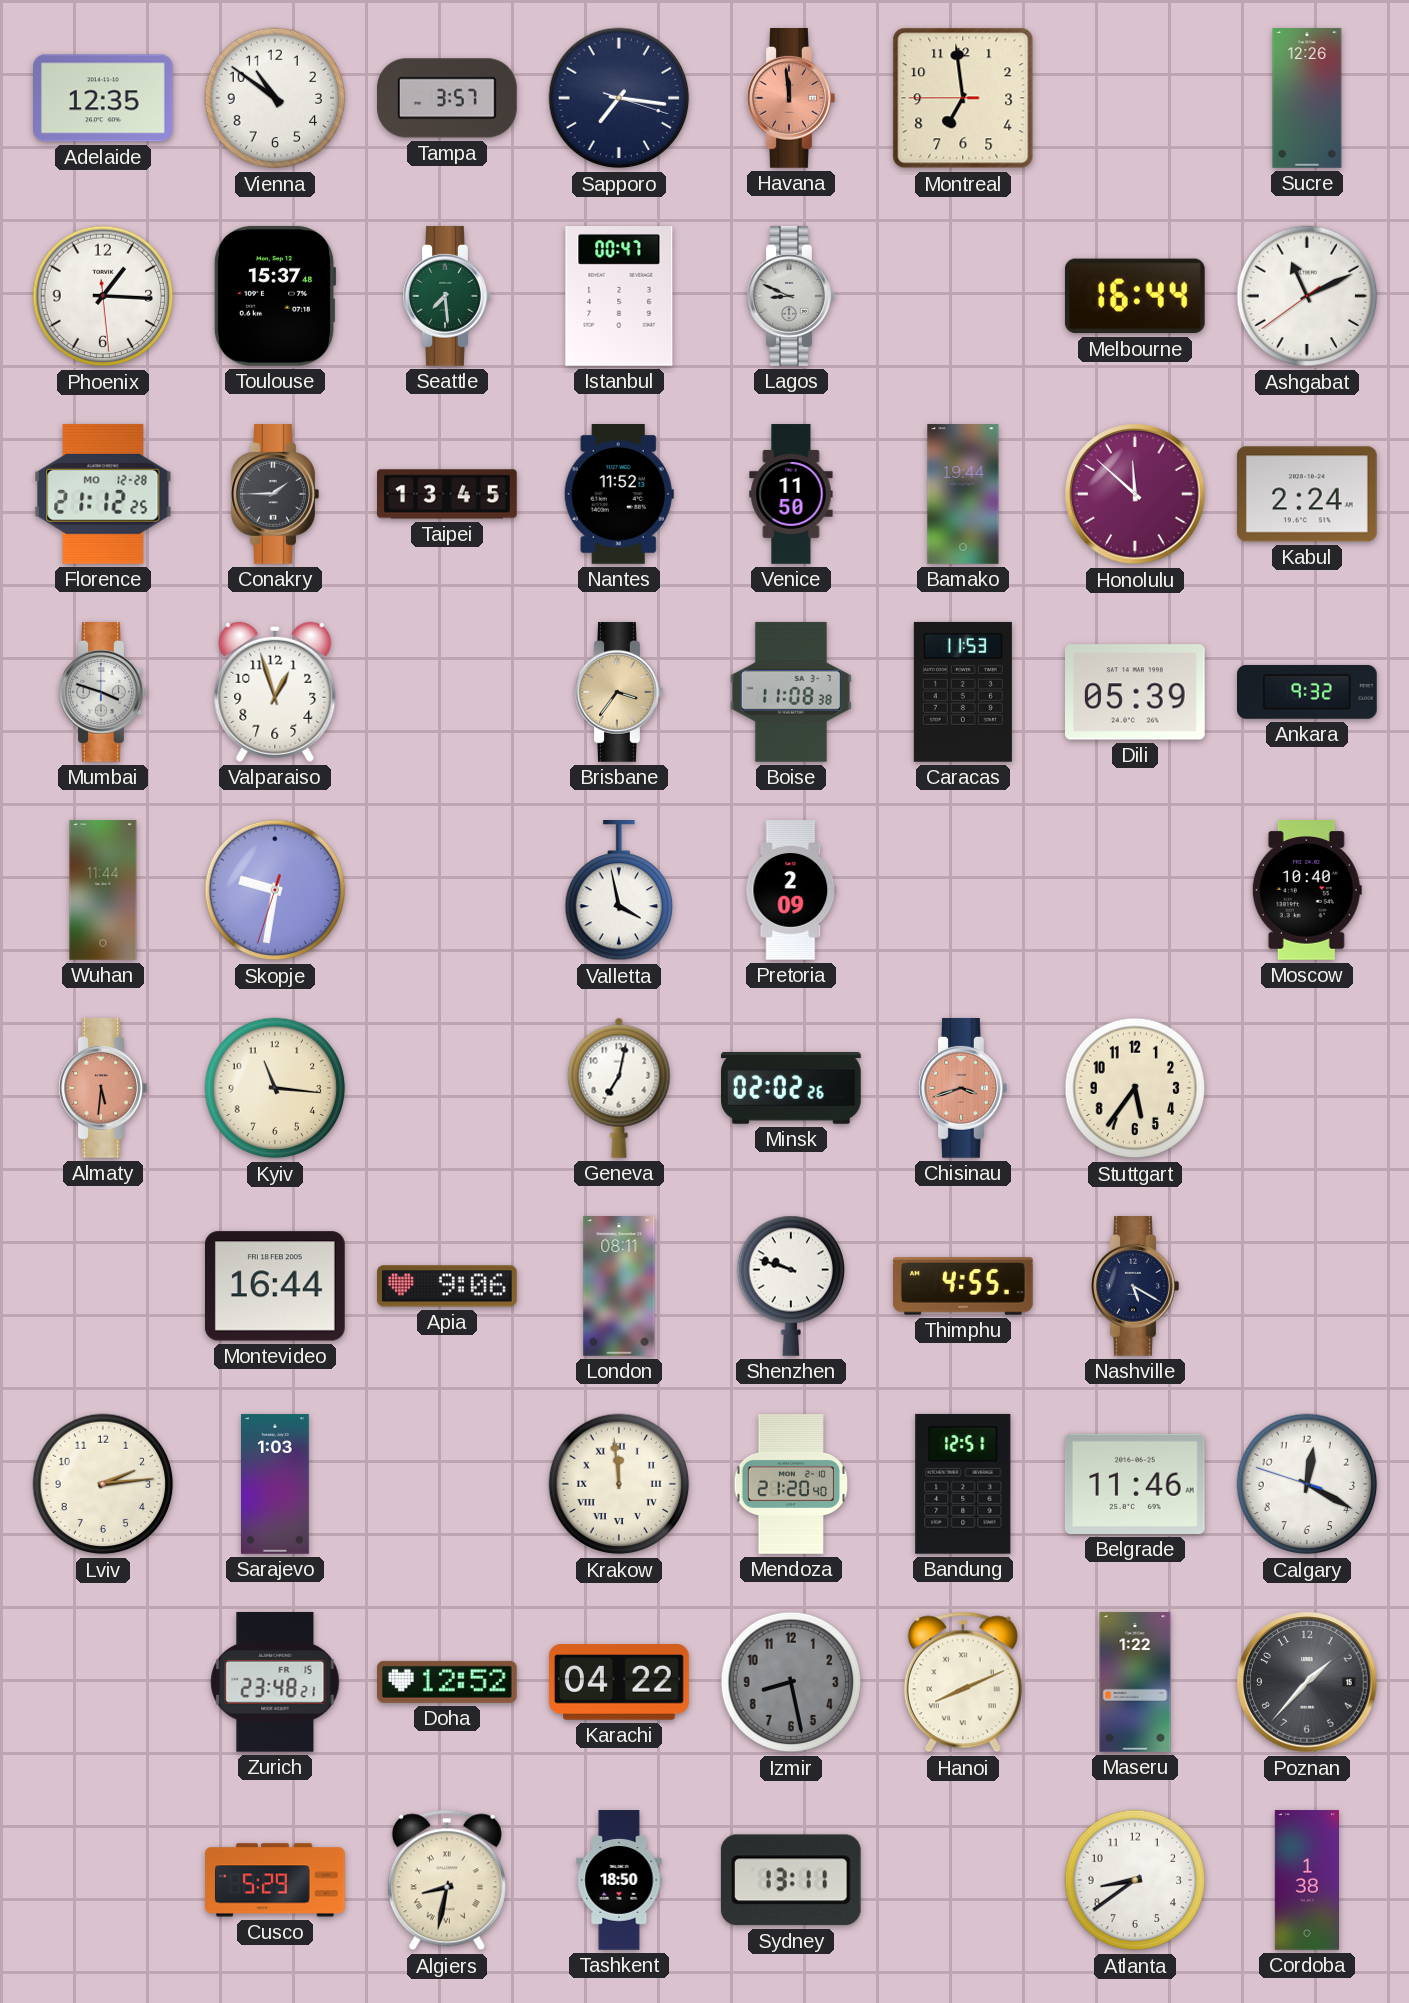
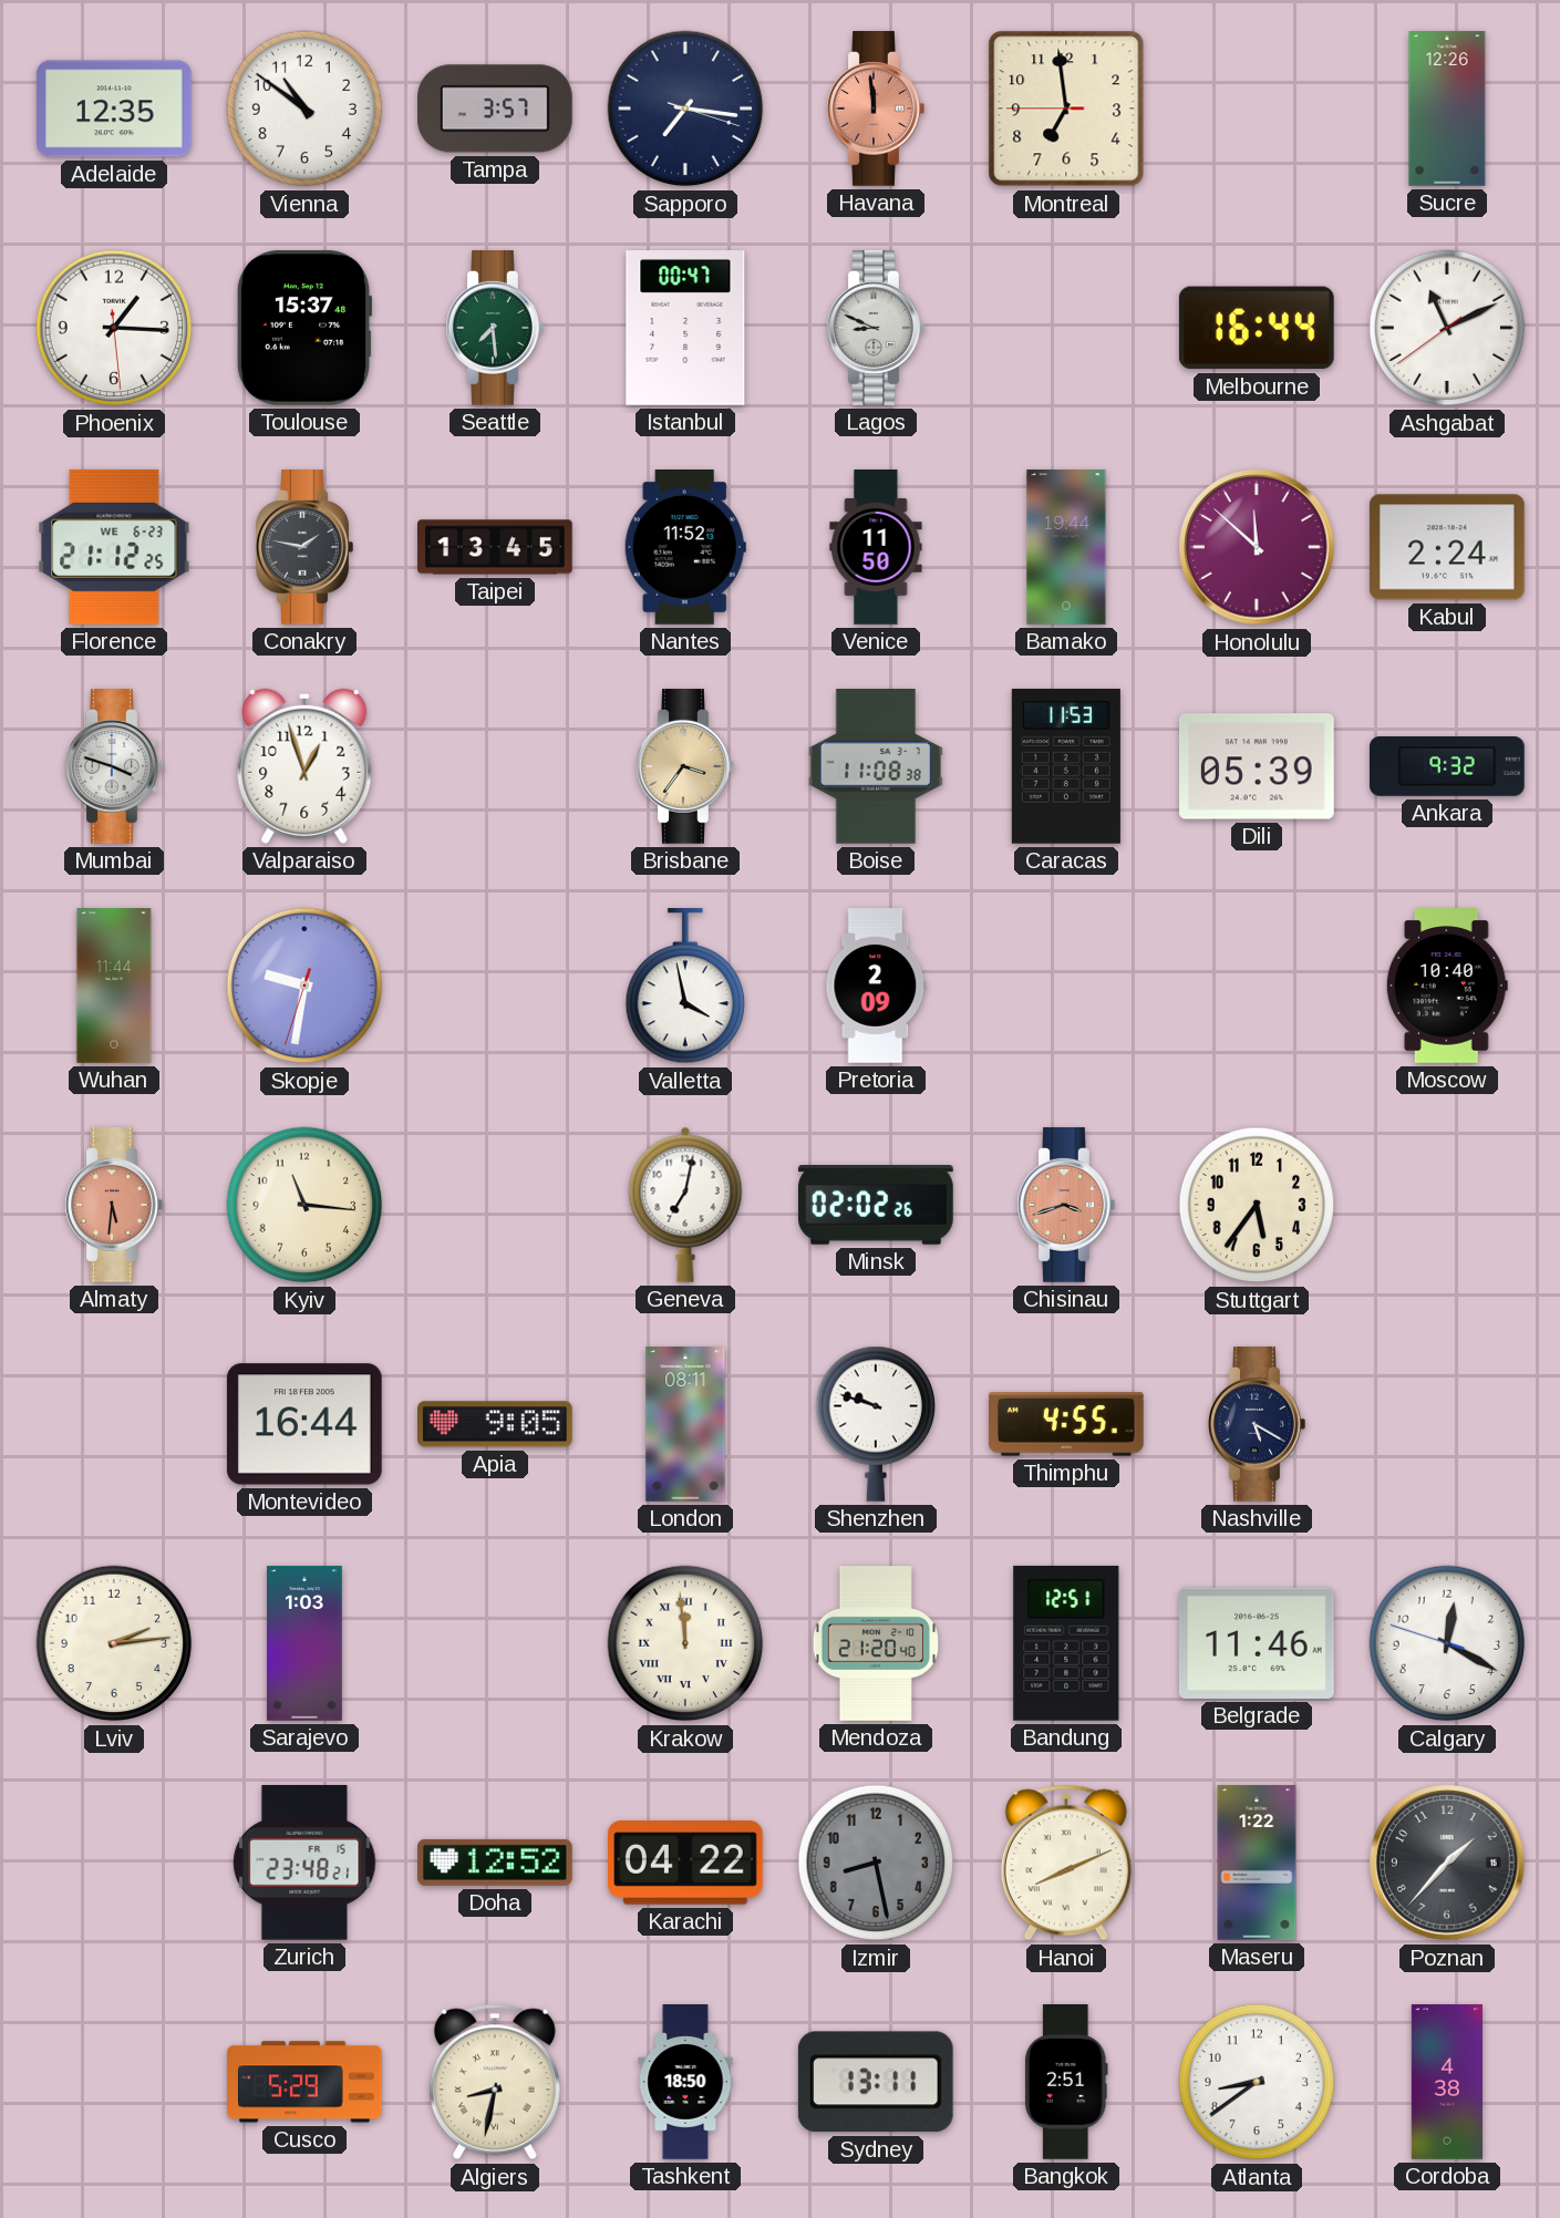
Florence date: MO 12-28 -> WE 6-23
Conakry: 1:45 -> 1:47
Apia: 9:06 -> 9:05
Bangkok: none -> 2:51
Cordoba: 1:38 -> 4:38
